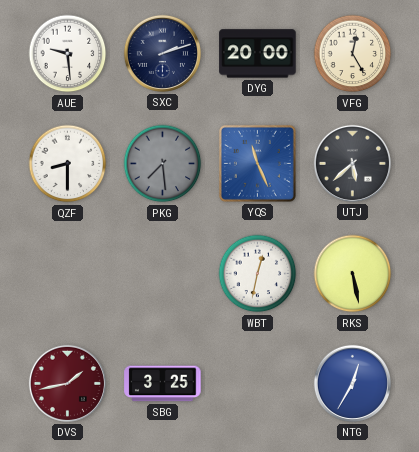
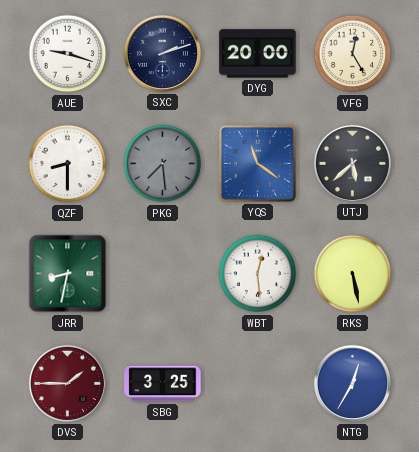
AUE: 9:29 -> 9:18
YQS: 11:26 -> 11:21
JRR: none -> 8:32
WBT: 12:32 -> 12:29
DVS: 1:43 -> 1:45
